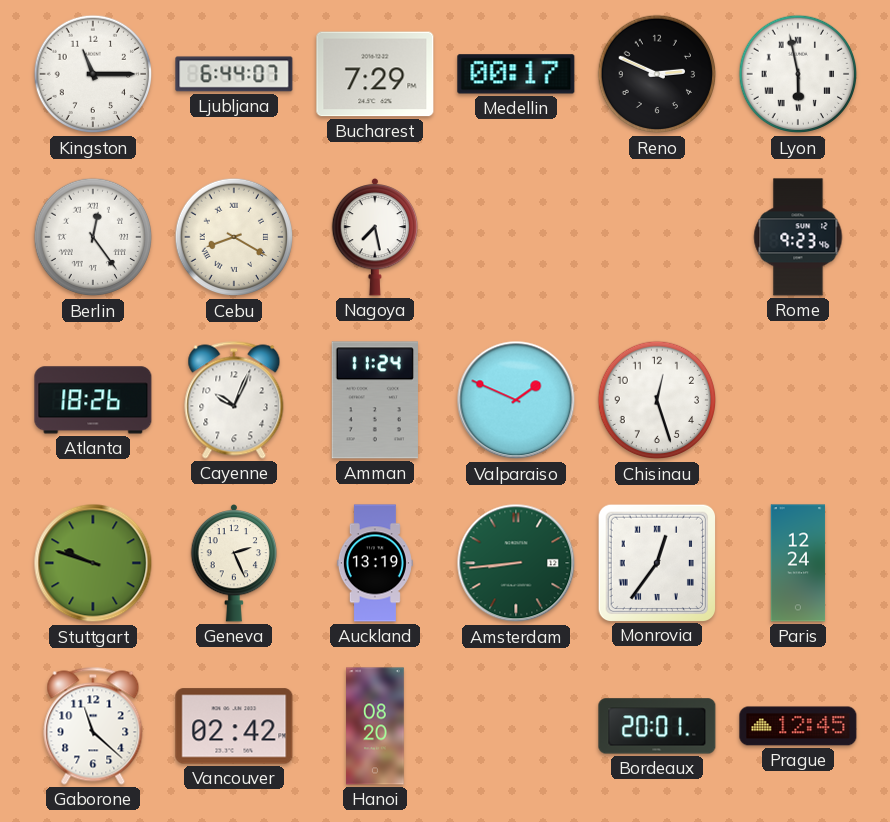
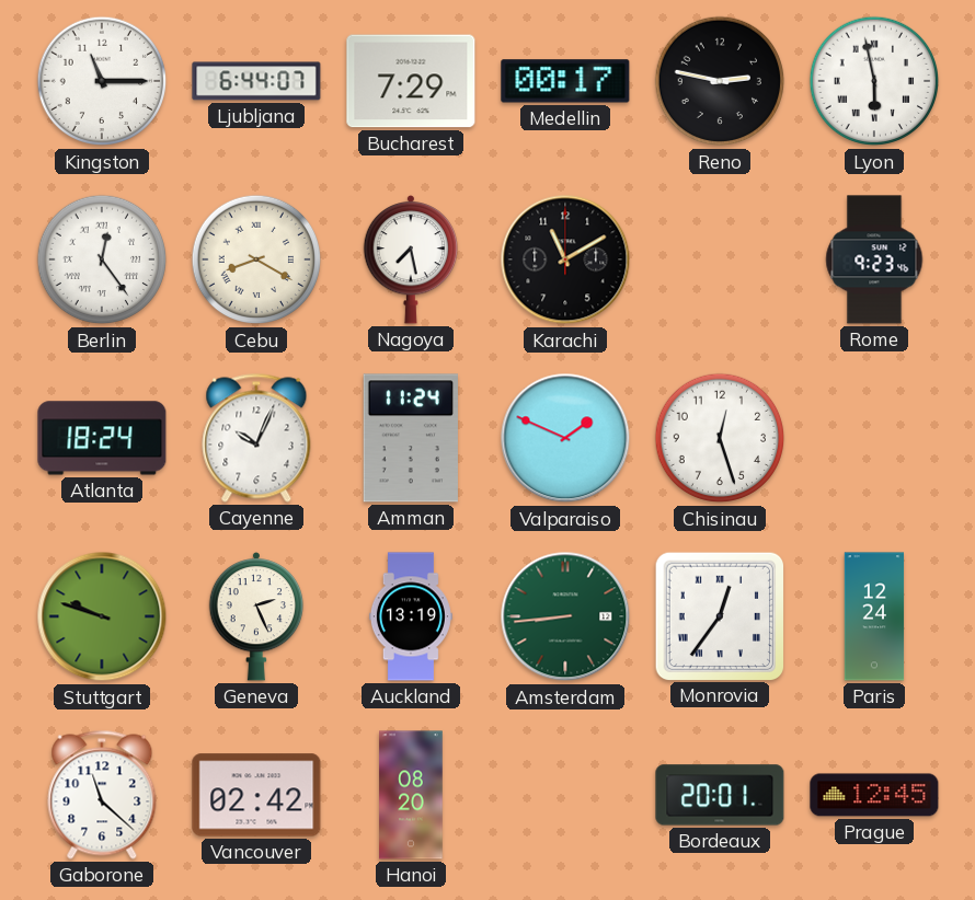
Reno: 2:49 -> 2:47
Karachi: none -> 11:10
Atlanta: 18:26 -> 18:24
